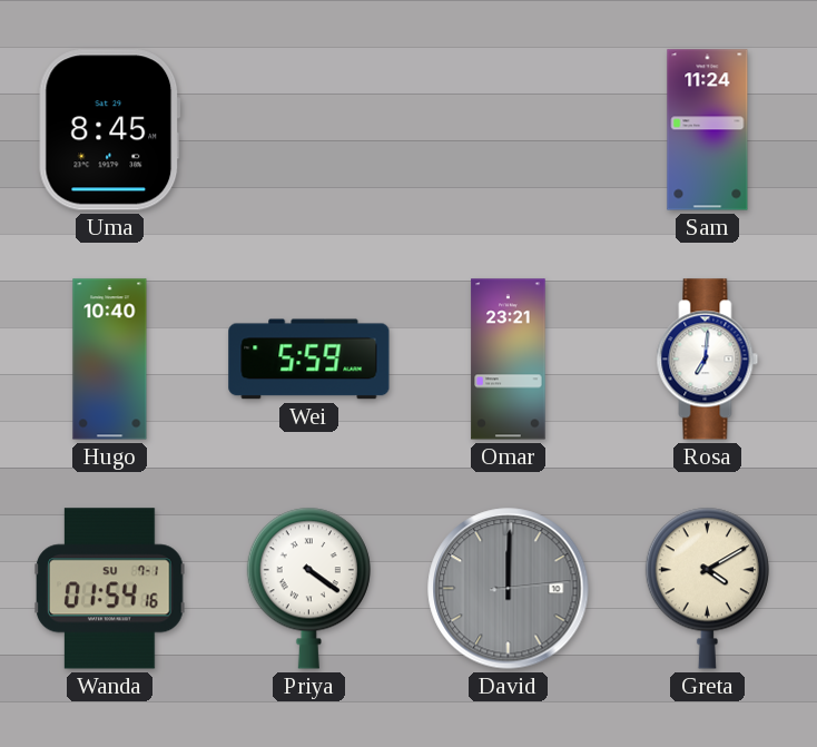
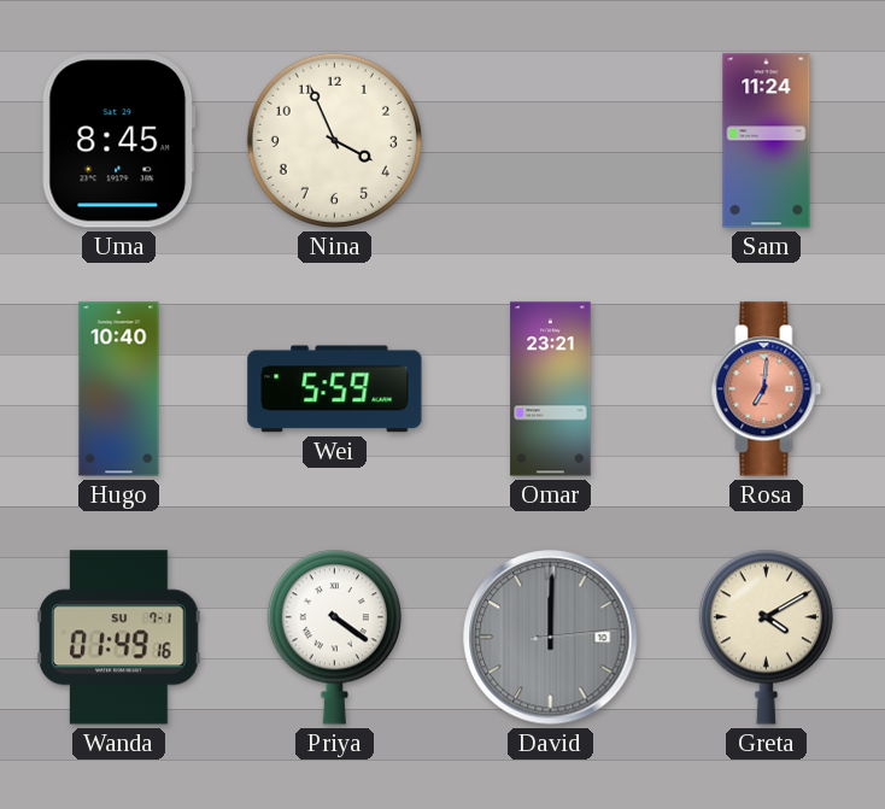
Nina: none -> 3:56
Rosa dial: white -> salmon
Wanda: 01:54 -> 01:49
